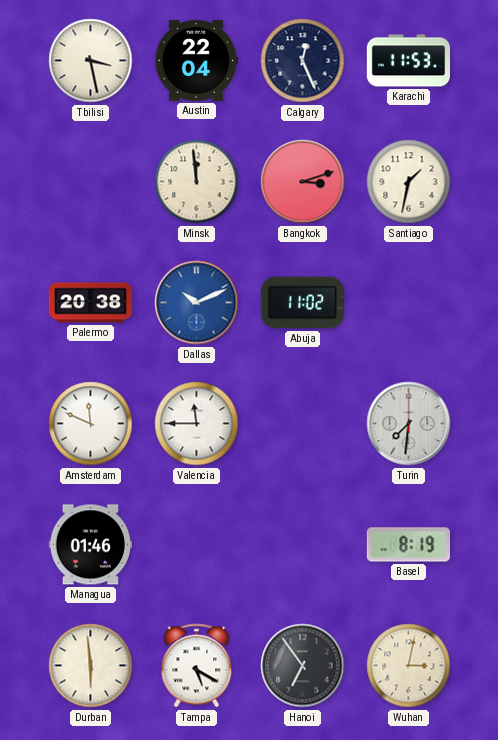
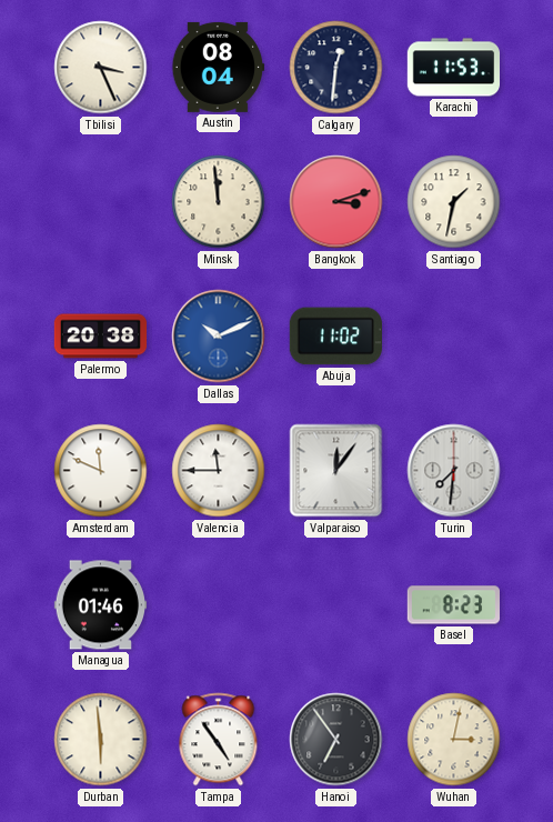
Tbilisi: 3:28 -> 3:26
Austin: 22:04 -> 08:04
Calgary: 12:26 -> 12:31
Valparaiso: none -> 12:06
Basel: 8:19 -> 8:23
Tampa: 5:20 -> 4:54
